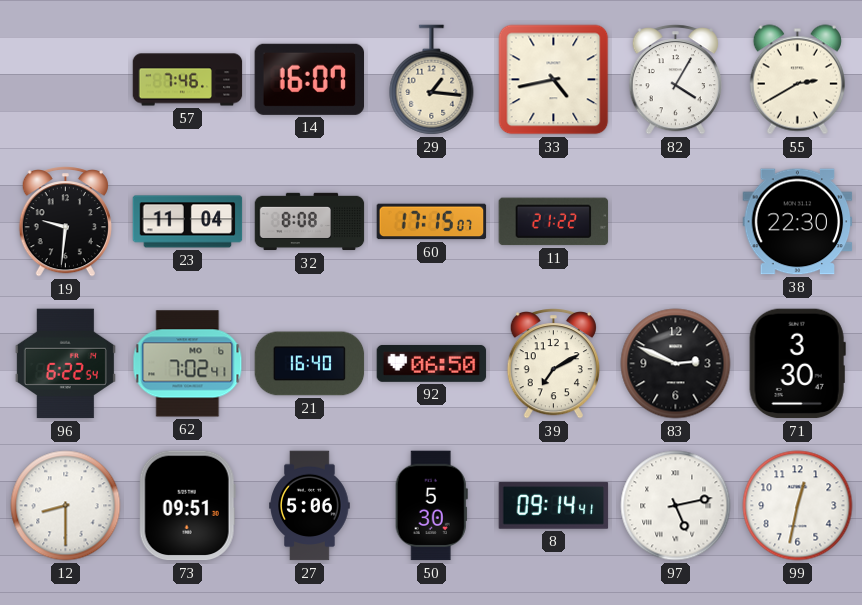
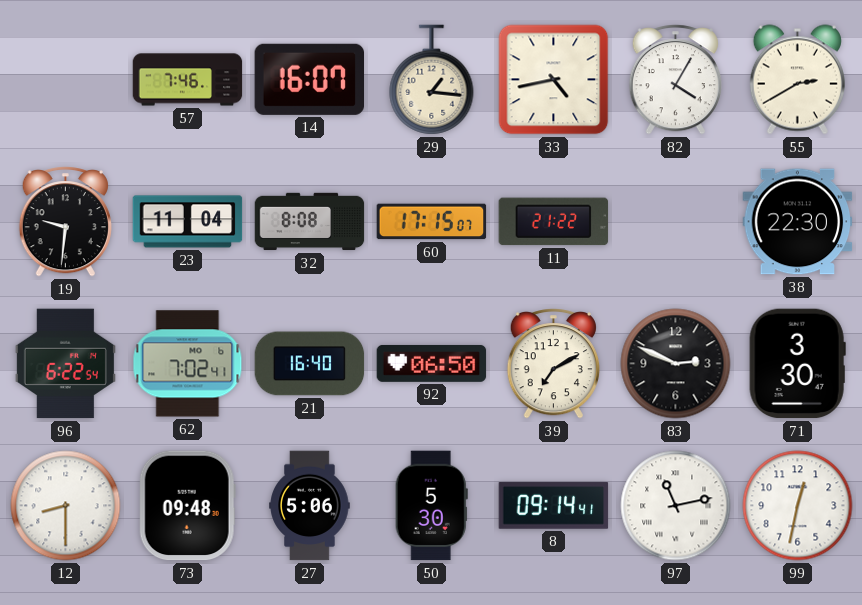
73: 09:51 -> 09:48
97: 5:13 -> 11:13
